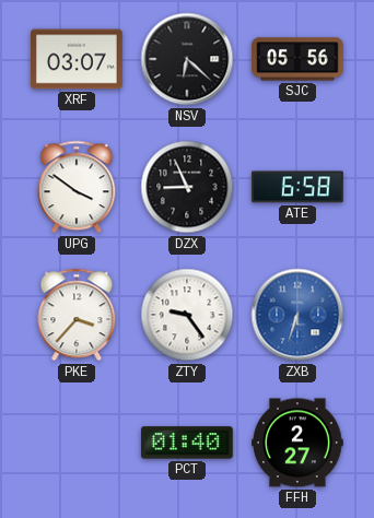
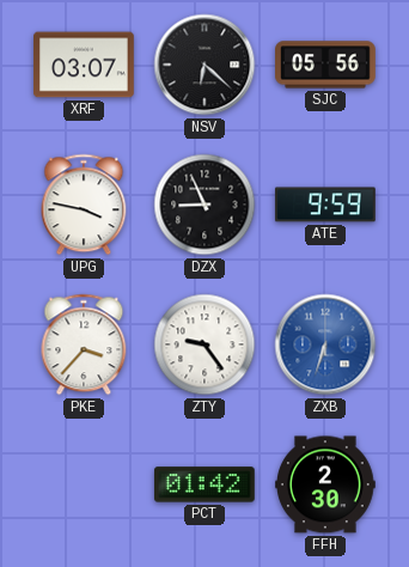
UPG: 3:51 -> 3:47
ATE: 6:58 -> 9:59
PCT: 01:40 -> 01:42
FFH: 2:27 -> 2:30
